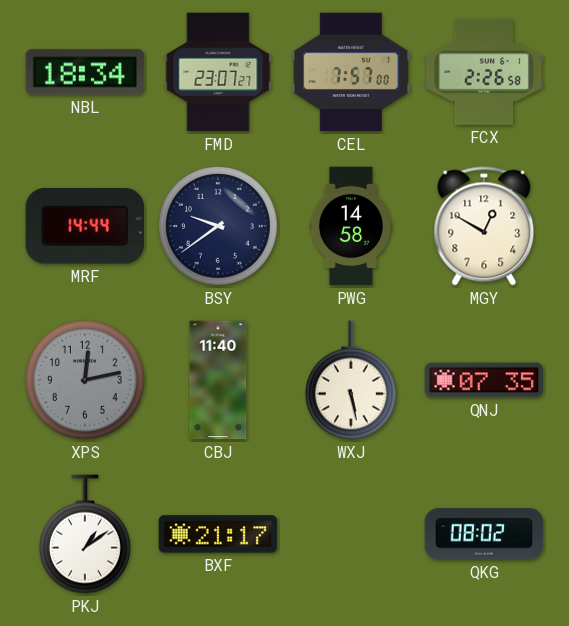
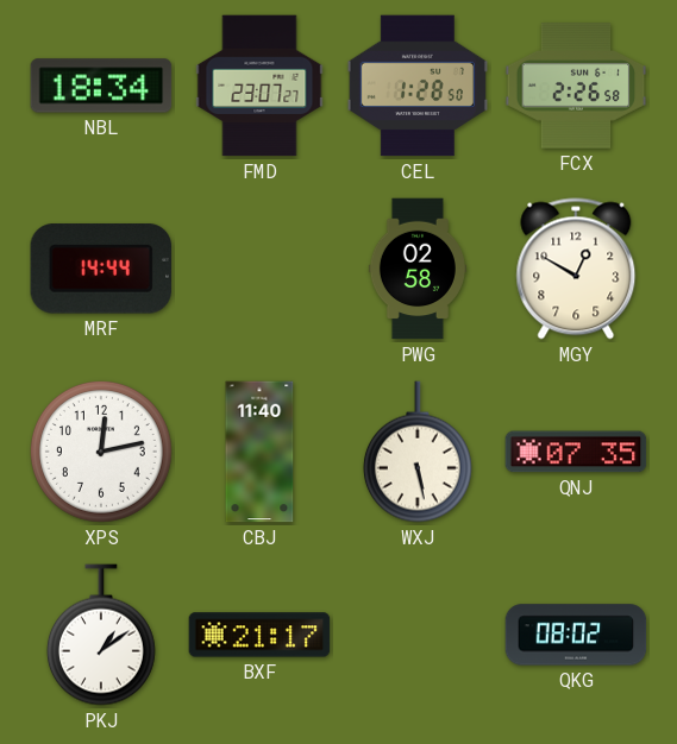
CEL: 7:57 -> 1:28
BSY: 9:39 -> none
PWG: 14:58 -> 02:58
XPS dial: grey -> white
